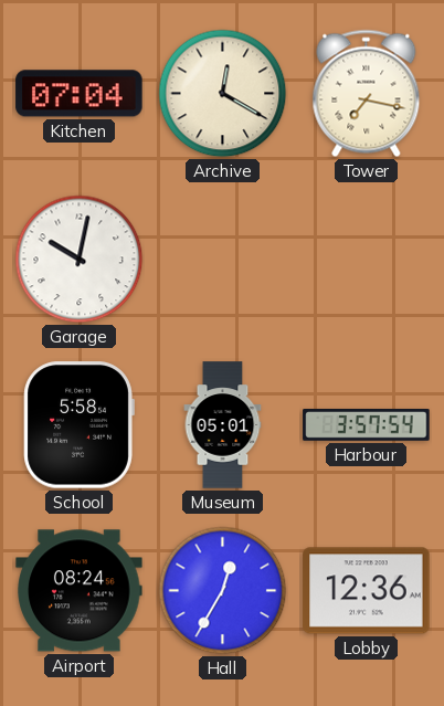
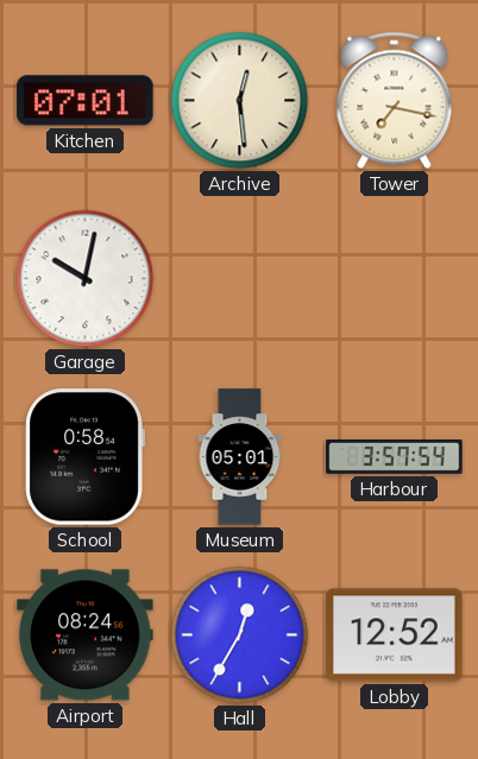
Kitchen: 07:04 -> 07:01
Archive: 12:20 -> 12:29
School: 5:58 -> 0:58
Lobby: 12:36 -> 12:52
